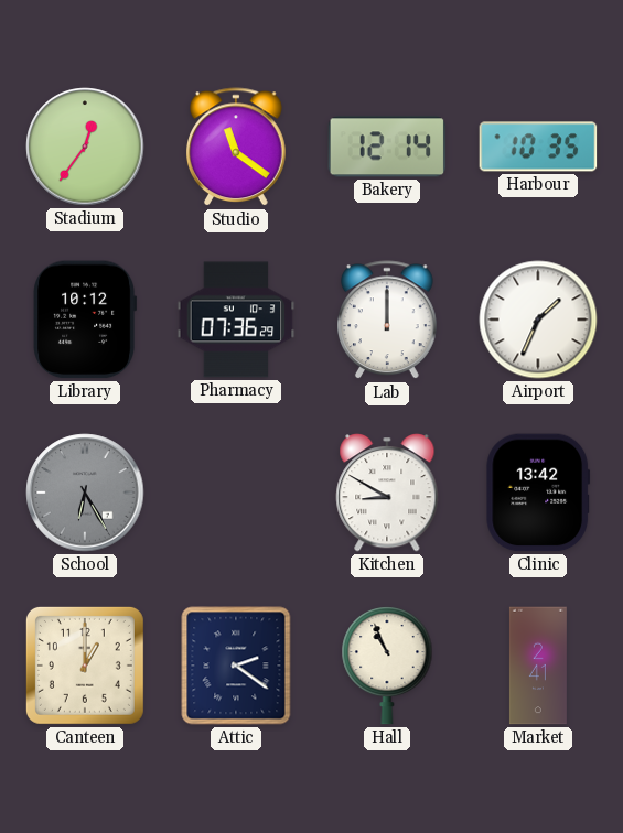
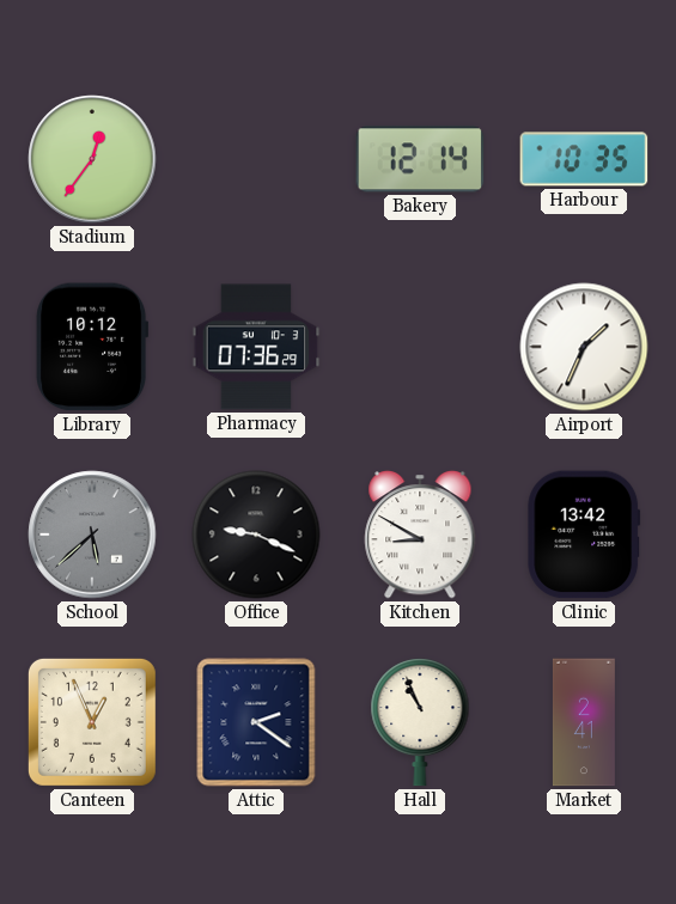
Studio: 11:21 -> none
Lab: 12:00 -> none
School: 6:25 -> 5:38
Office: none -> 9:19
Canteen: 1:00 -> 12:56
